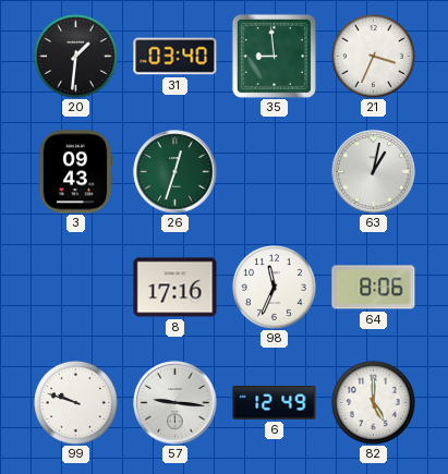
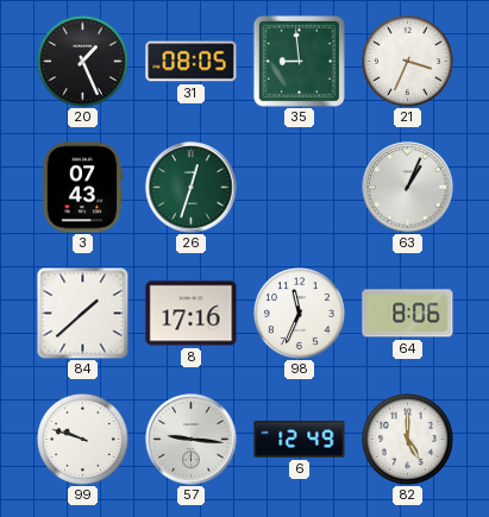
20: 1:31 -> 1:26
31: 03:40 -> 08:05
3: 09:43 -> 07:43
63: 1:02 -> 1:04
84: none -> 1:38
